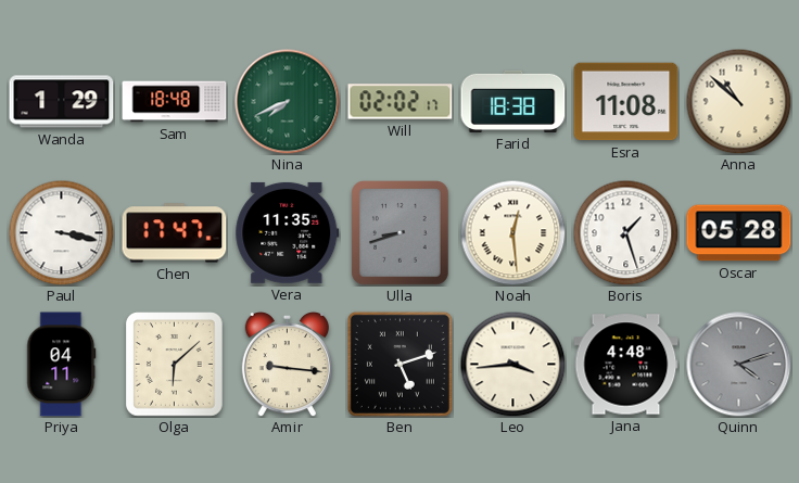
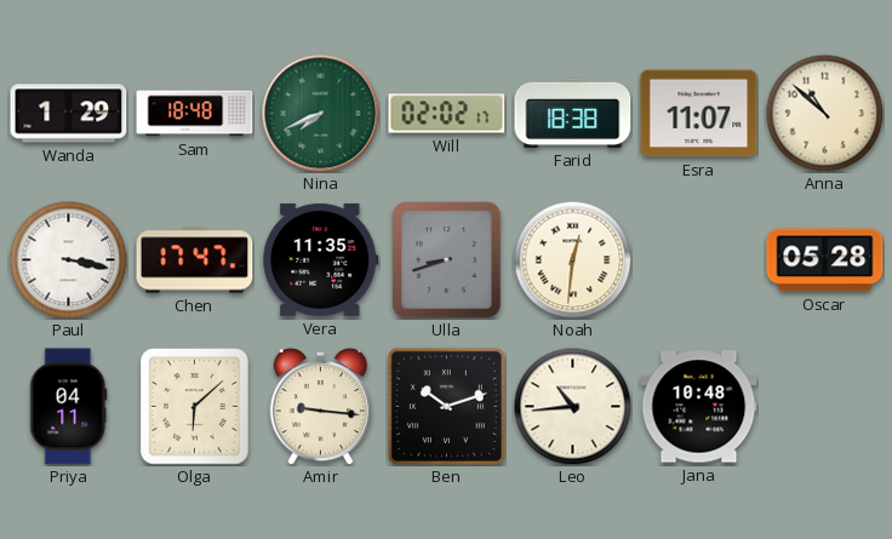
Esra: 11:08 -> 11:07
Noah: 12:29 -> 12:31
Boris: 1:27 -> none
Ben: 5:12 -> 10:12
Leo: 3:44 -> 10:44
Jana: 4:48 -> 10:48
Quinn: 4:12 -> none
